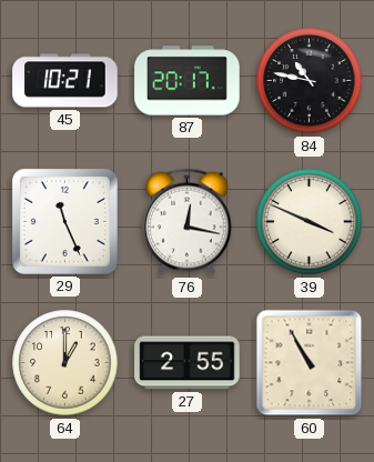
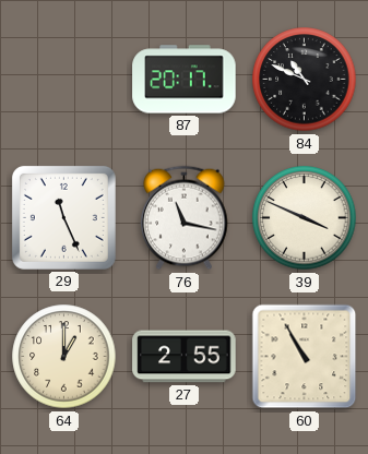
45: 10:21 -> none
84: 10:47 -> 10:49
76: 12:17 -> 11:17
